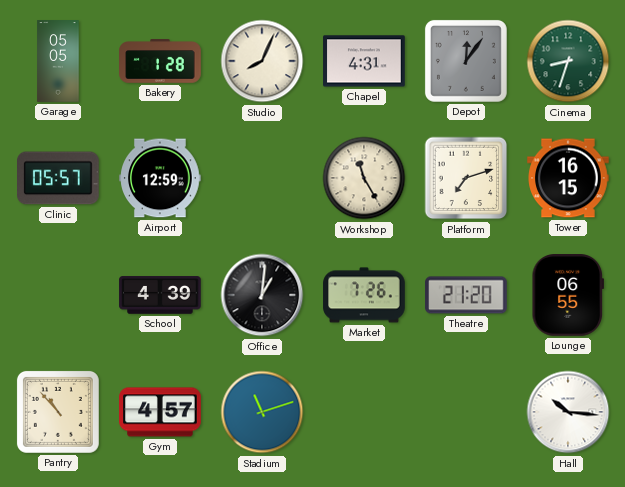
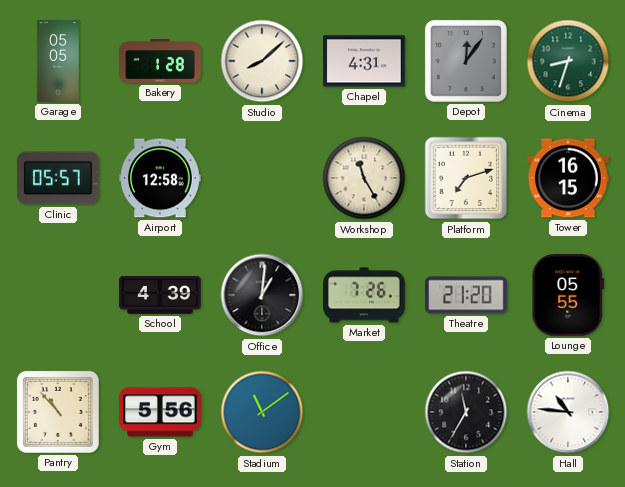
Studio: 8:04 -> 8:08
Airport: 12:59 -> 12:58
Lounge: 06:55 -> 05:55
Gym: 4:57 -> 5:56
Stadium: 11:12 -> 11:09
Station: none -> 11:35
Hall: 10:16 -> 10:46
